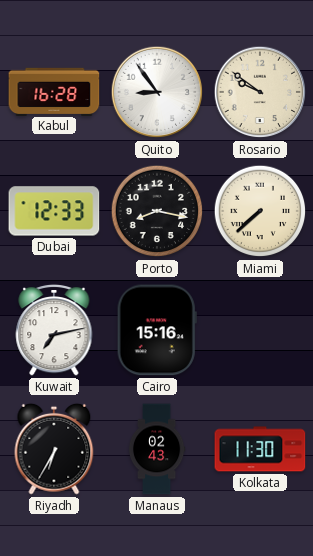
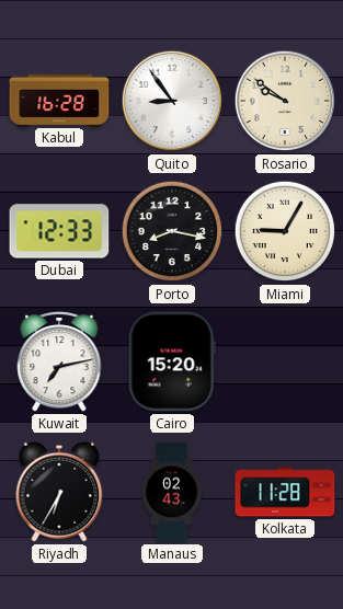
Miami: 7:38 -> 9:05
Cairo: 15:16 -> 15:20
Kolkata: 11:30 -> 11:28
